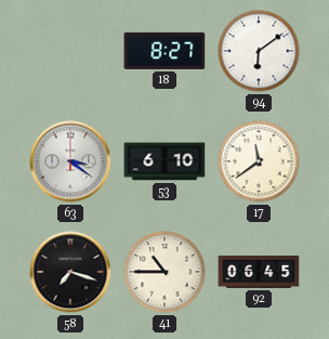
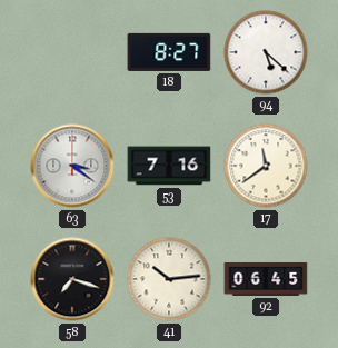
94: 6:09 -> 5:22
53: 6:10 -> 7:16
41: 10:45 -> 10:14
